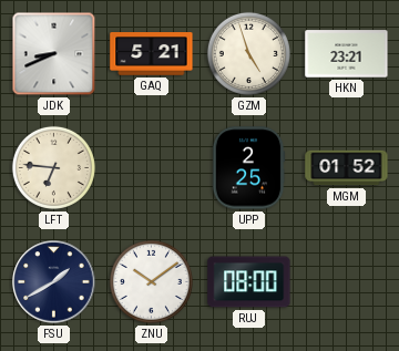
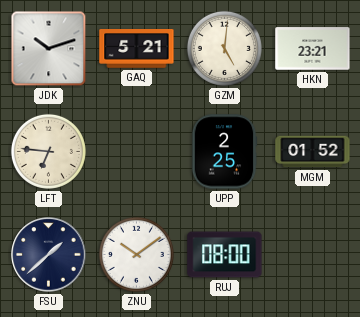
JDK: 8:41 -> 10:12
GZM: 4:57 -> 5:01
FSU: 1:40 -> 1:38
